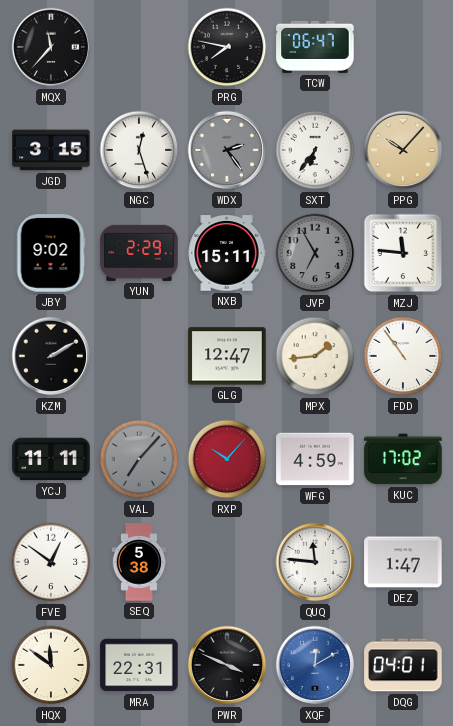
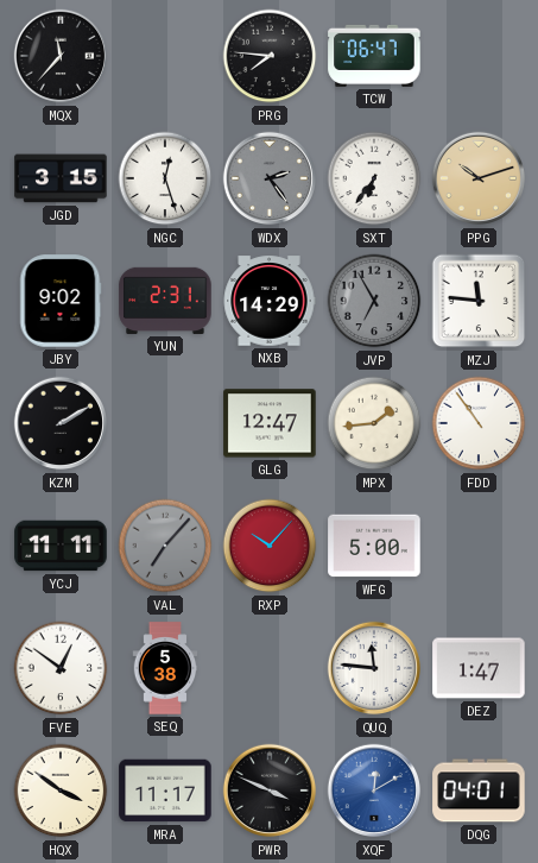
PRG: 7:47 -> 7:46
PPG: 10:07 -> 10:12
YUN: 2:29 -> 2:31
NXB: 15:11 -> 14:29
WFG: 4:59 -> 5:00
KUC: 17:02 -> none
HQX: 11:51 -> 3:51
MRA: 22:31 -> 11:17
